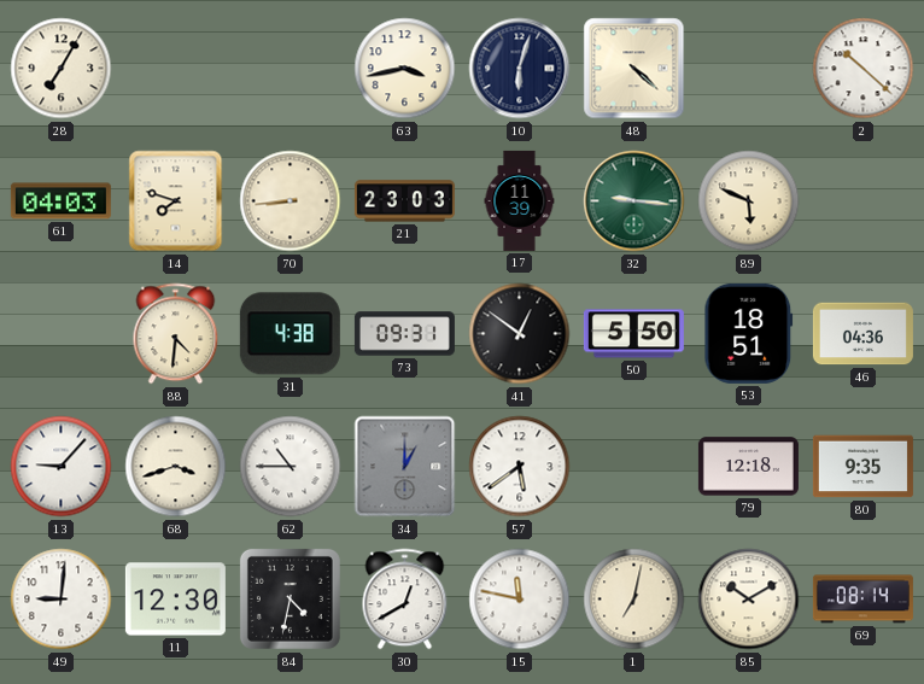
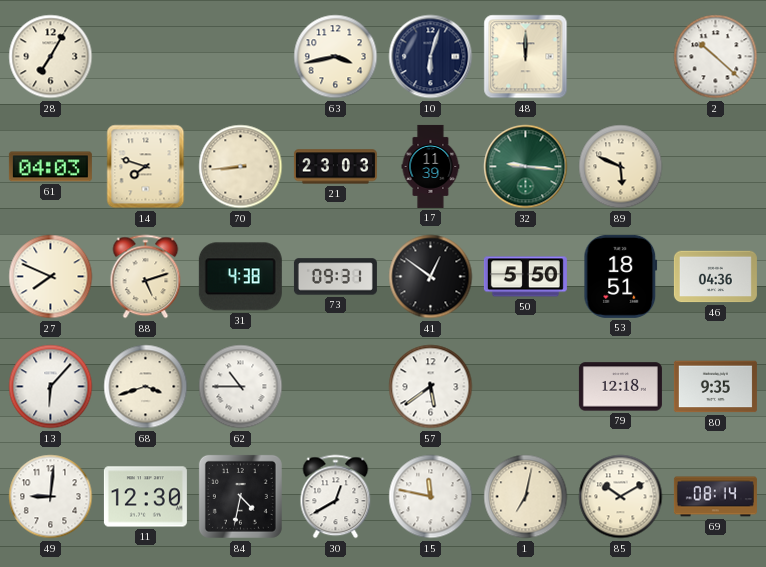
48: 4:22 -> 12:00
27: none -> 7:49
88: 4:31 -> 5:12
13: 9:07 -> 6:07
34: 1:00 -> none
